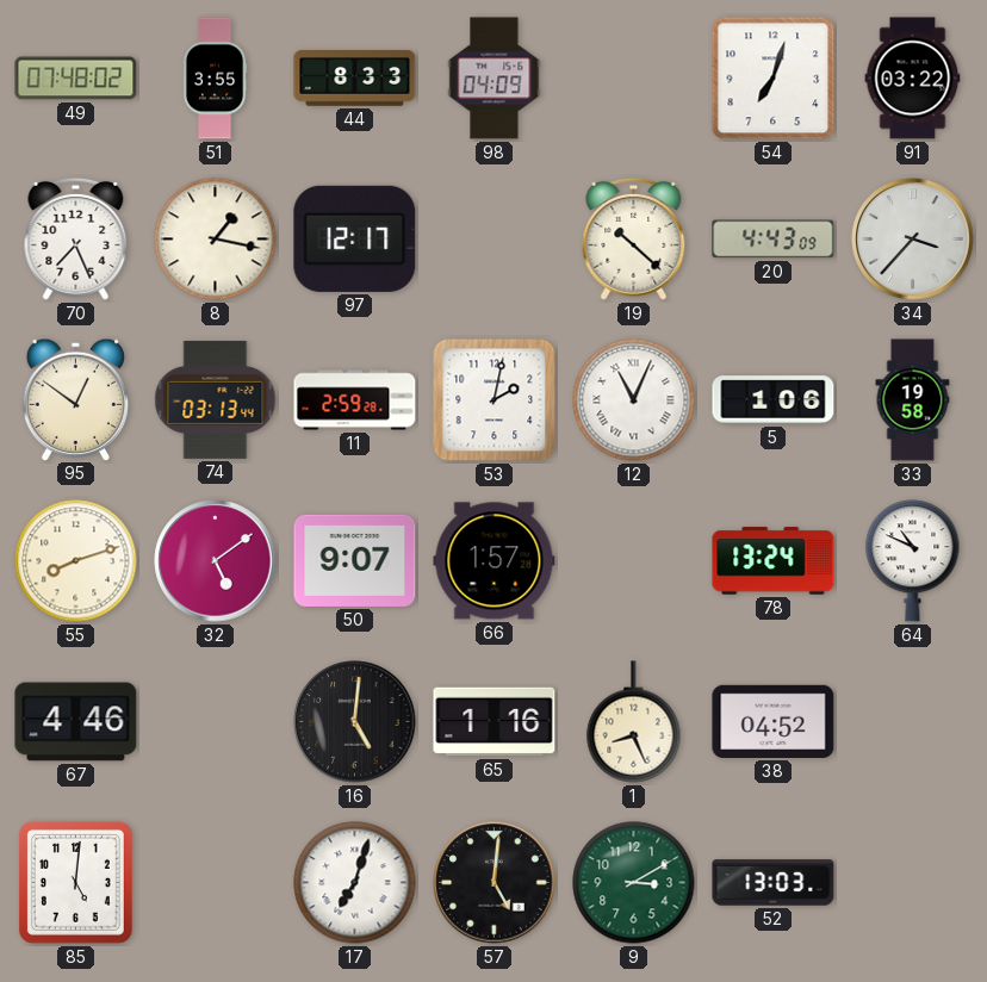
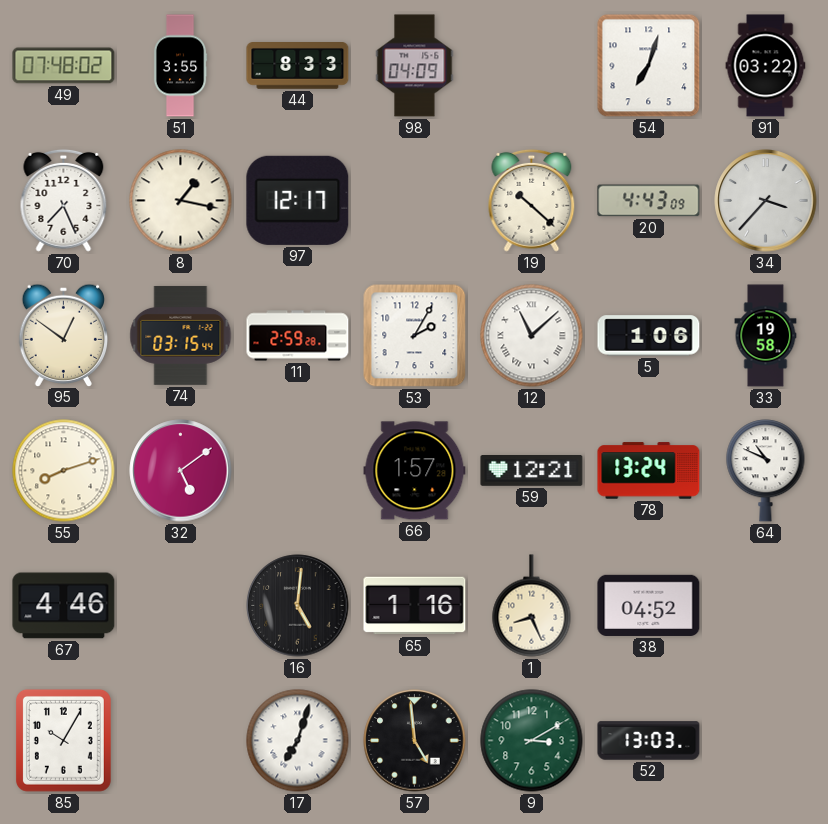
74: 03:13 -> 03:15
53: 2:02 -> 2:05
12: 11:04 -> 11:08
50: 9:07 -> none
59: none -> 12:21
85: 5:01 -> 10:05
57: 5:01 -> 4:59
